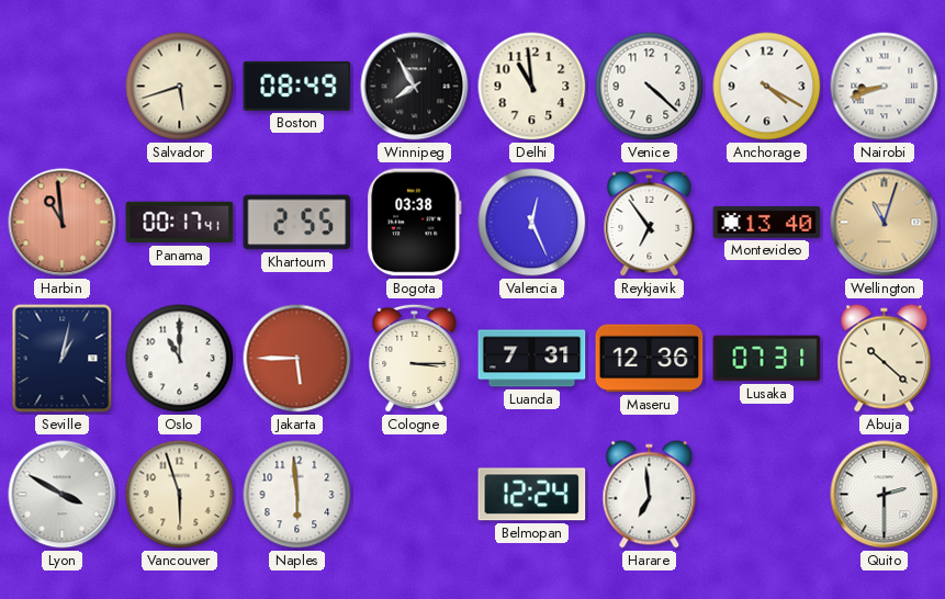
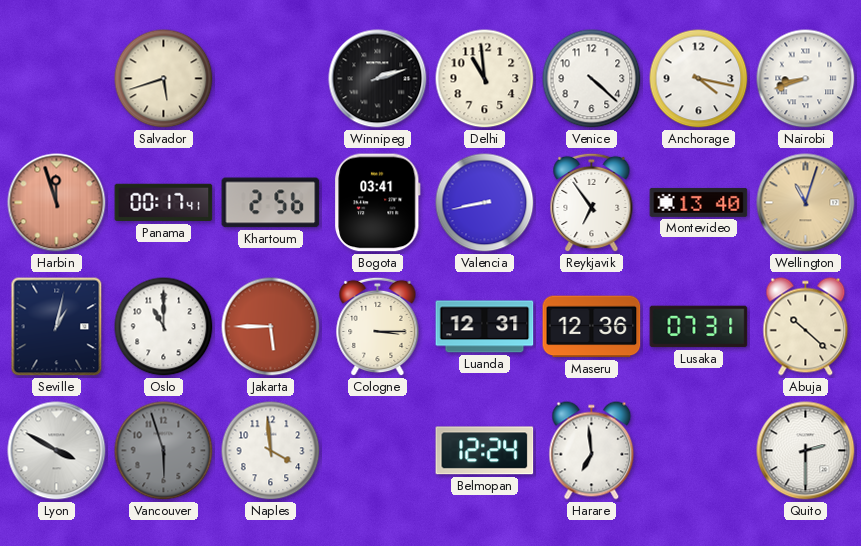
Boston: 08:49 -> none
Winnipeg: 7:55 -> 2:12
Anchorage: 4:20 -> 4:17
Harbin: 10:59 -> 11:57
Khartoum: 2:55 -> 2:56
Bogota: 03:38 -> 03:41
Valencia: 12:26 -> 8:43
Luanda: 7:31 -> 12:31
Vancouver dial: cream -> grey
Naples: 5:59 -> 3:59
